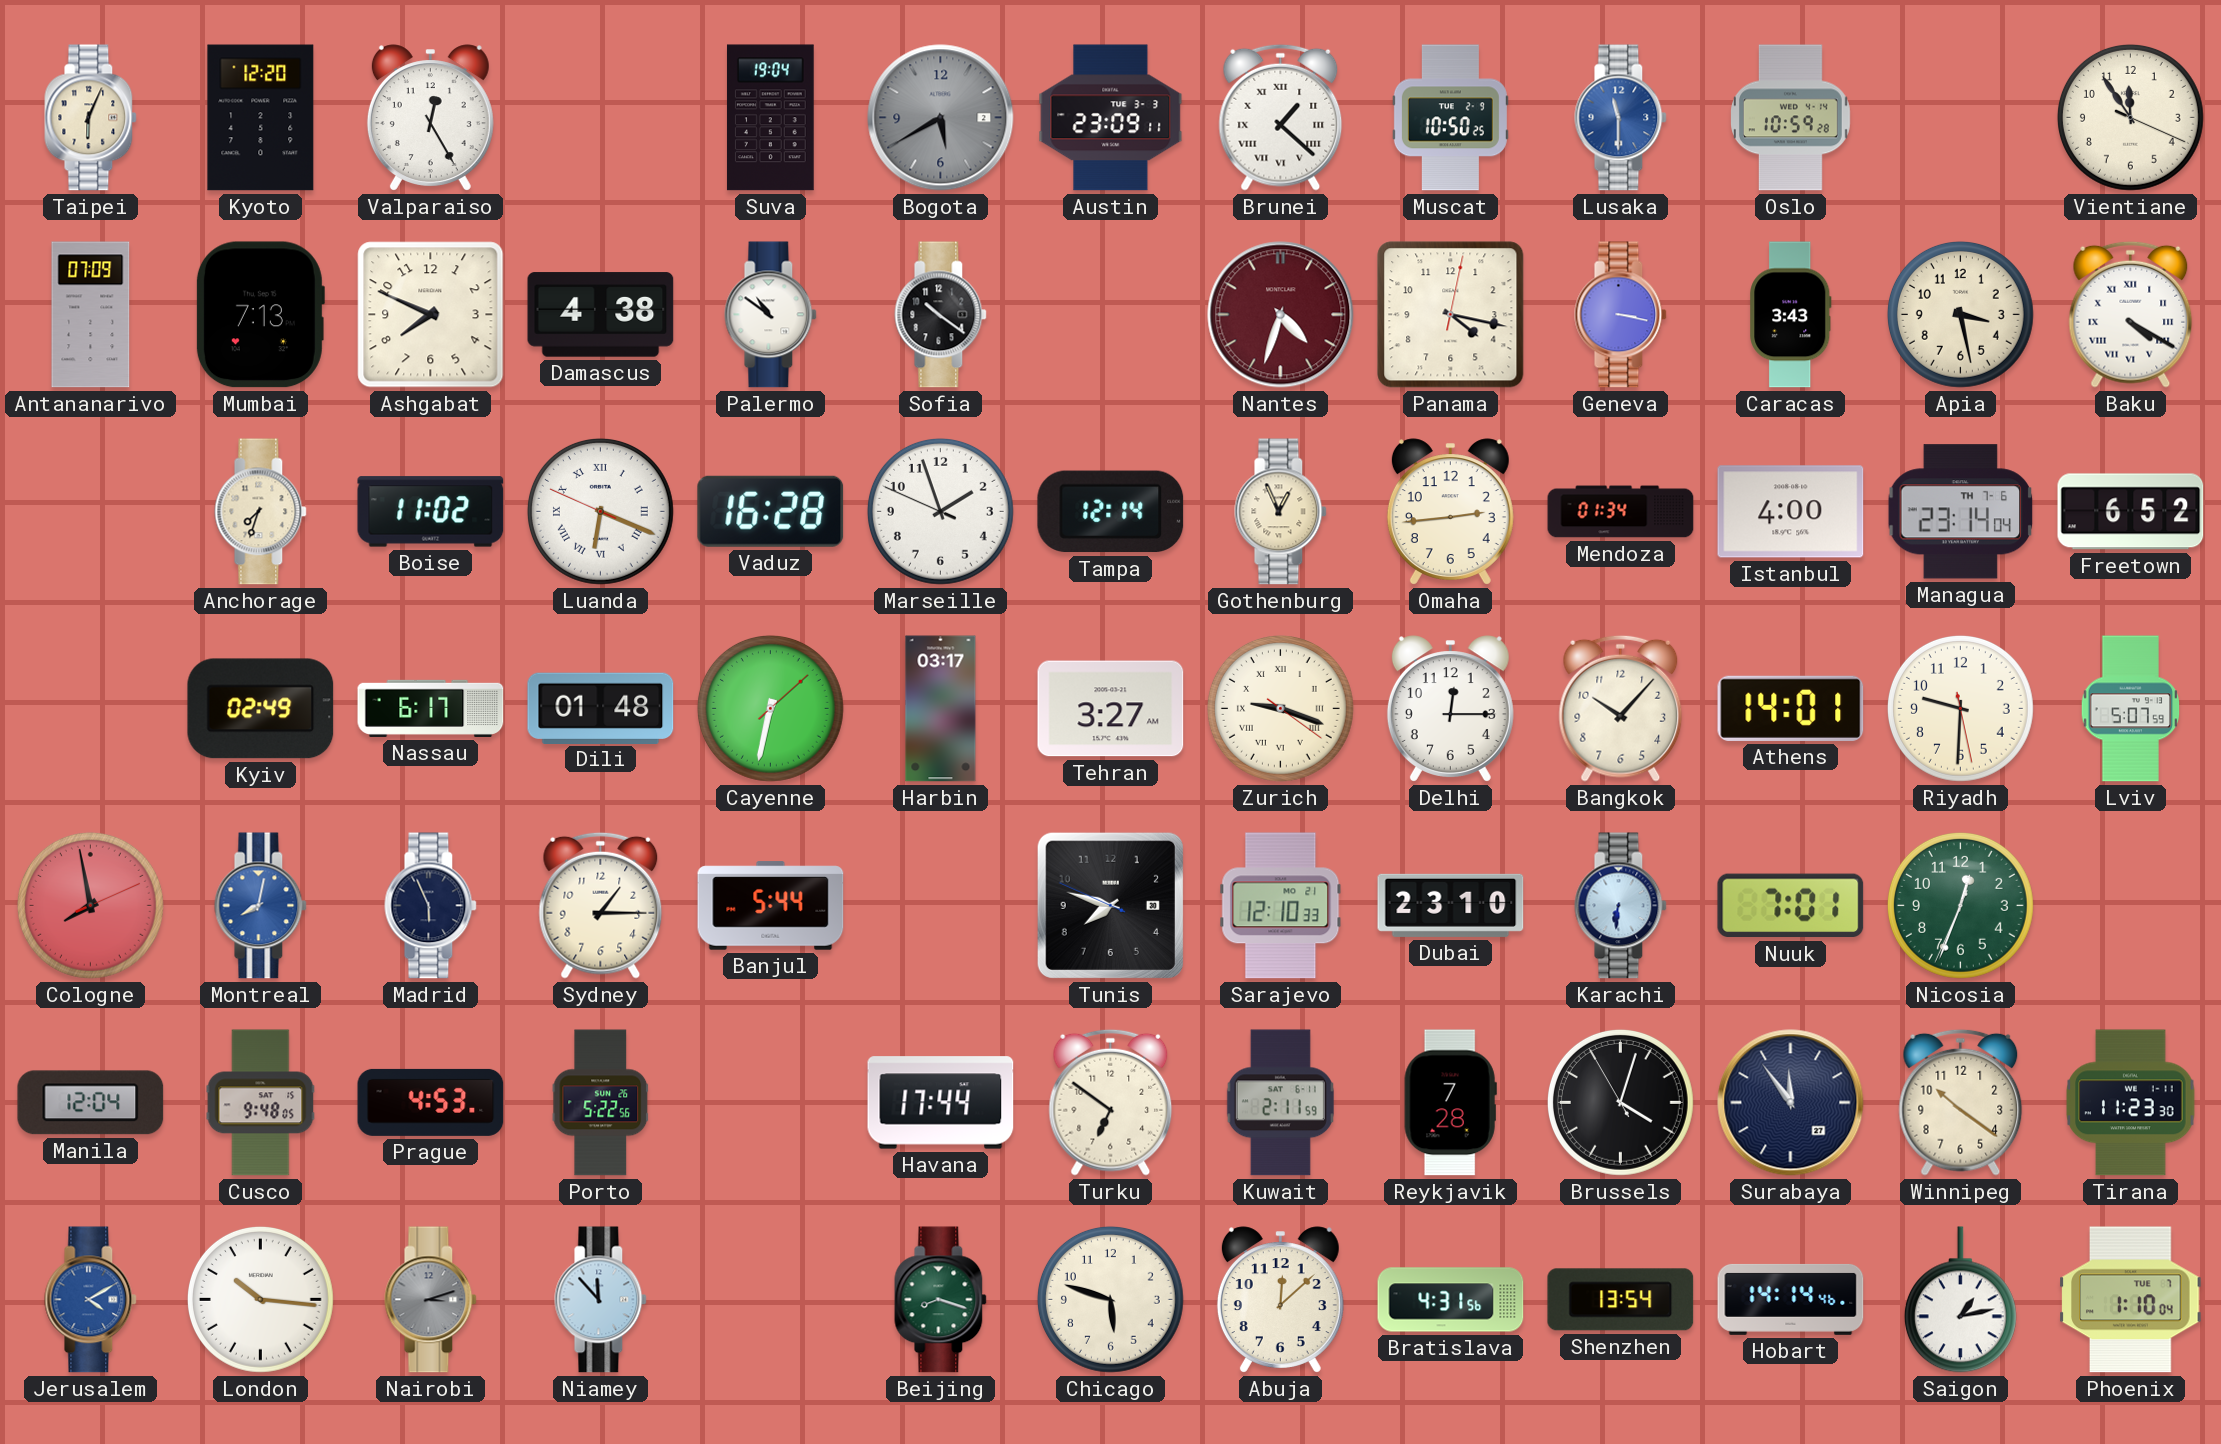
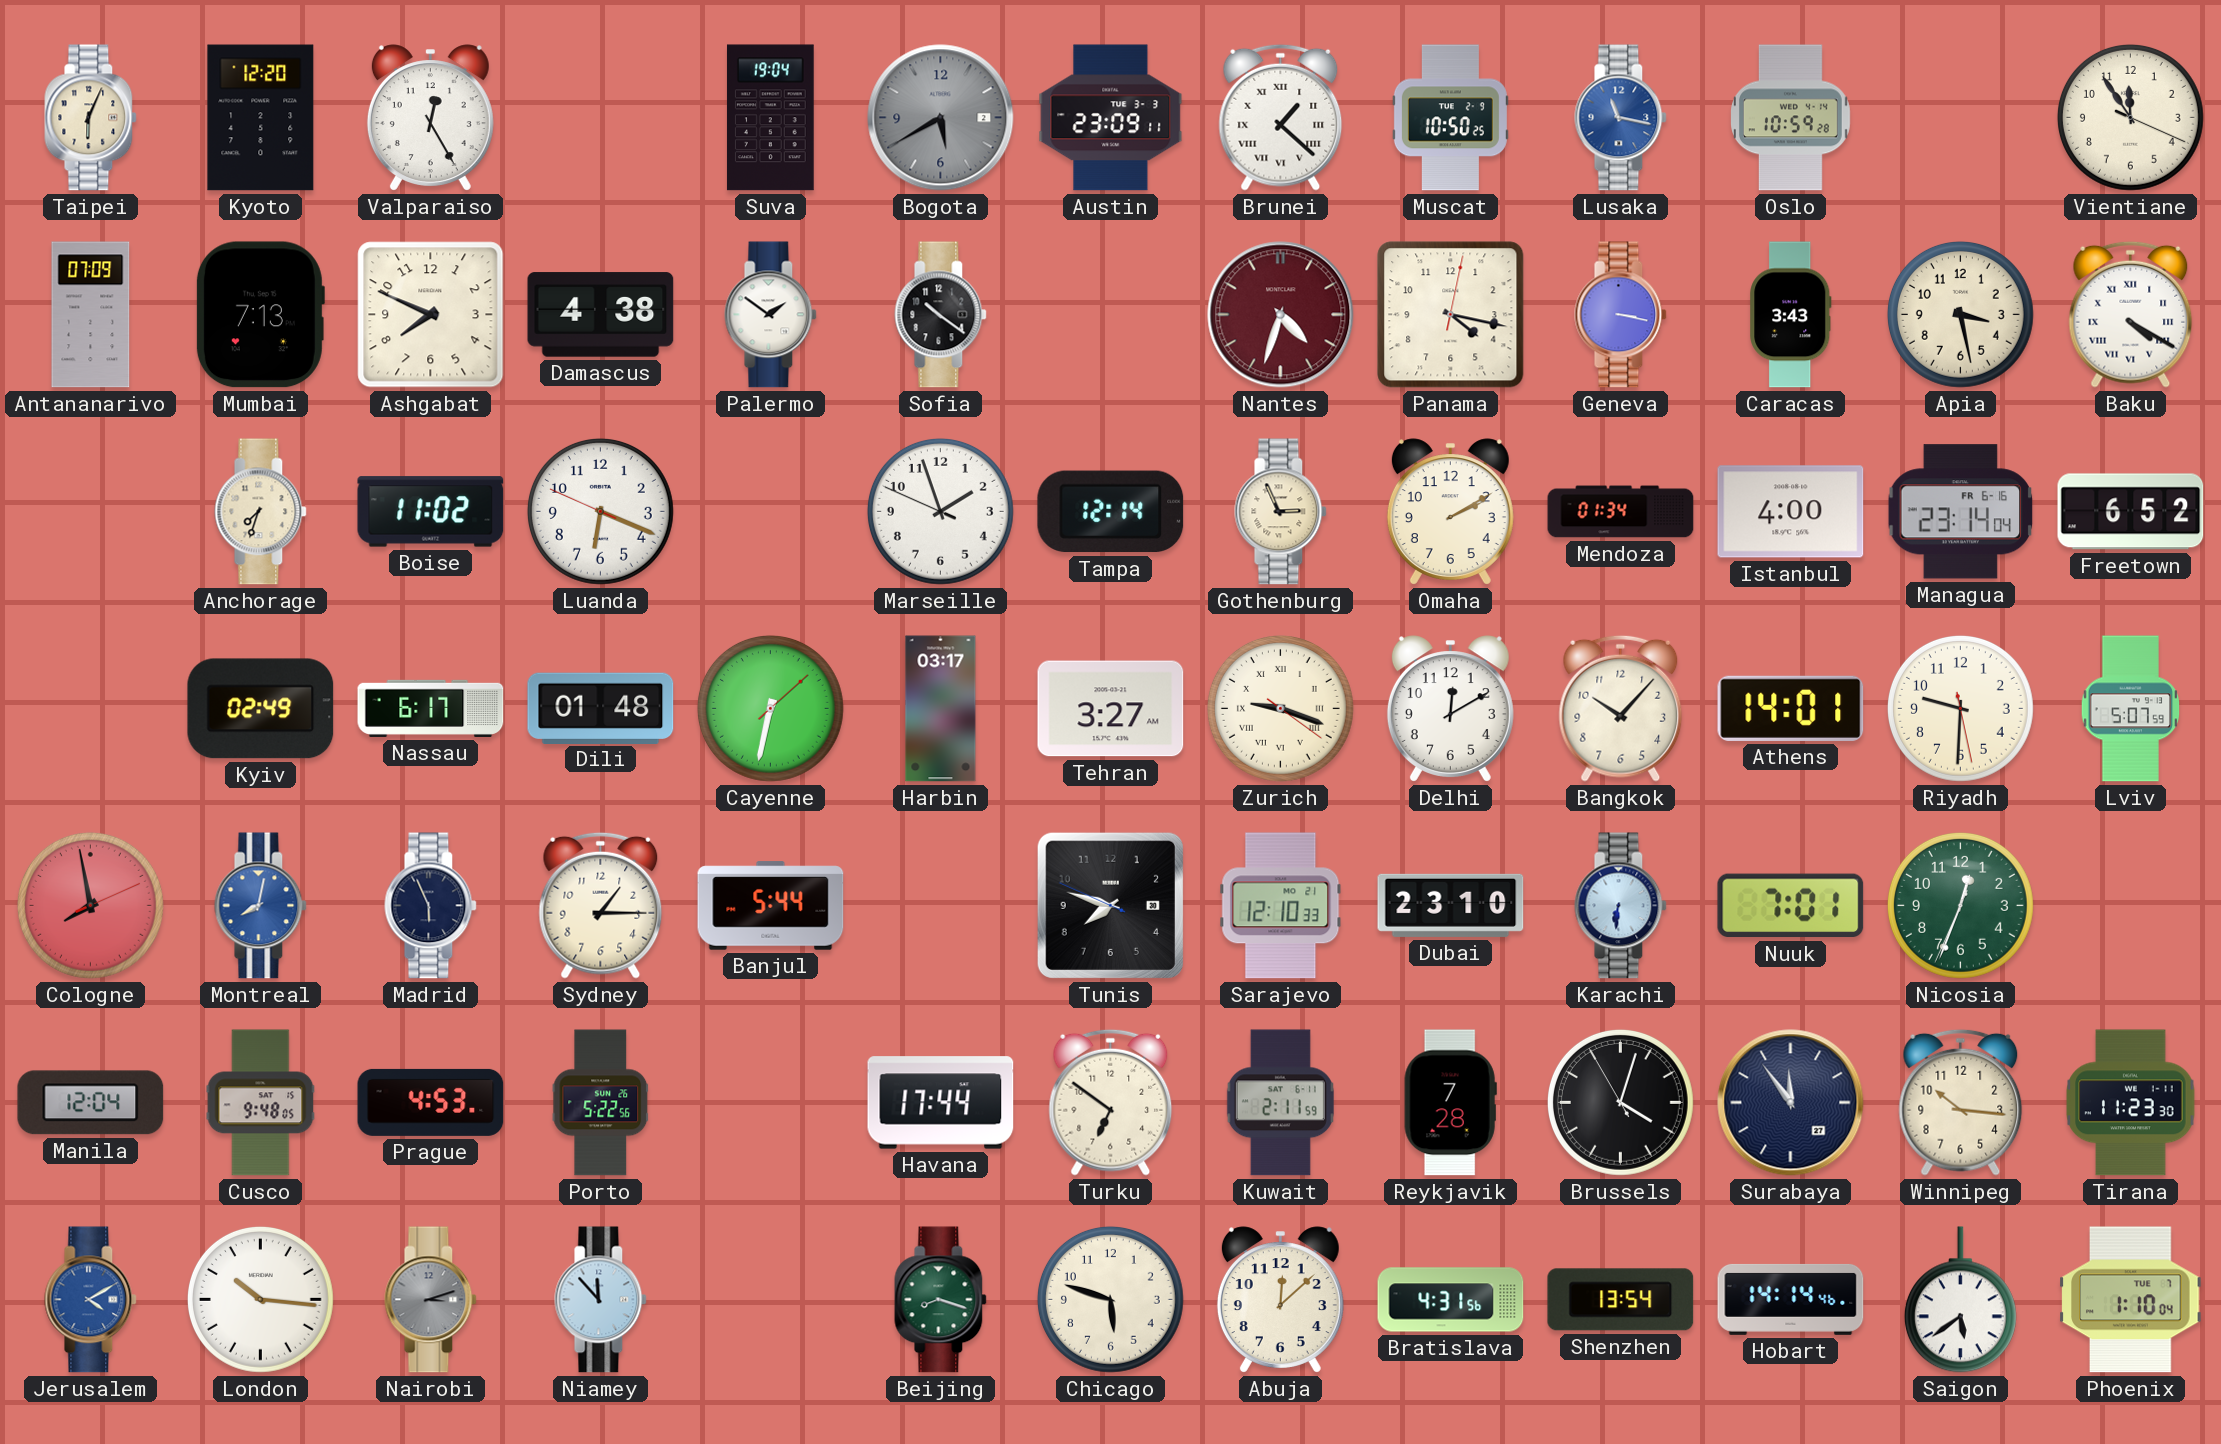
Lusaka: 11:30 -> 11:17
Palermo: 10:51 -> 1:51
Luanda numerals: Roman -> Arabic
Vaduz: 16:28 -> none
Gothenburg: 12:56 -> 2:56
Omaha: 2:44 -> 2:10
Managua date: TH 7-6 -> FR 6-16
Delhi: 12:15 -> 12:10
Winnipeg: 10:21 -> 10:16
Saigon: 1:13 -> 5:39
